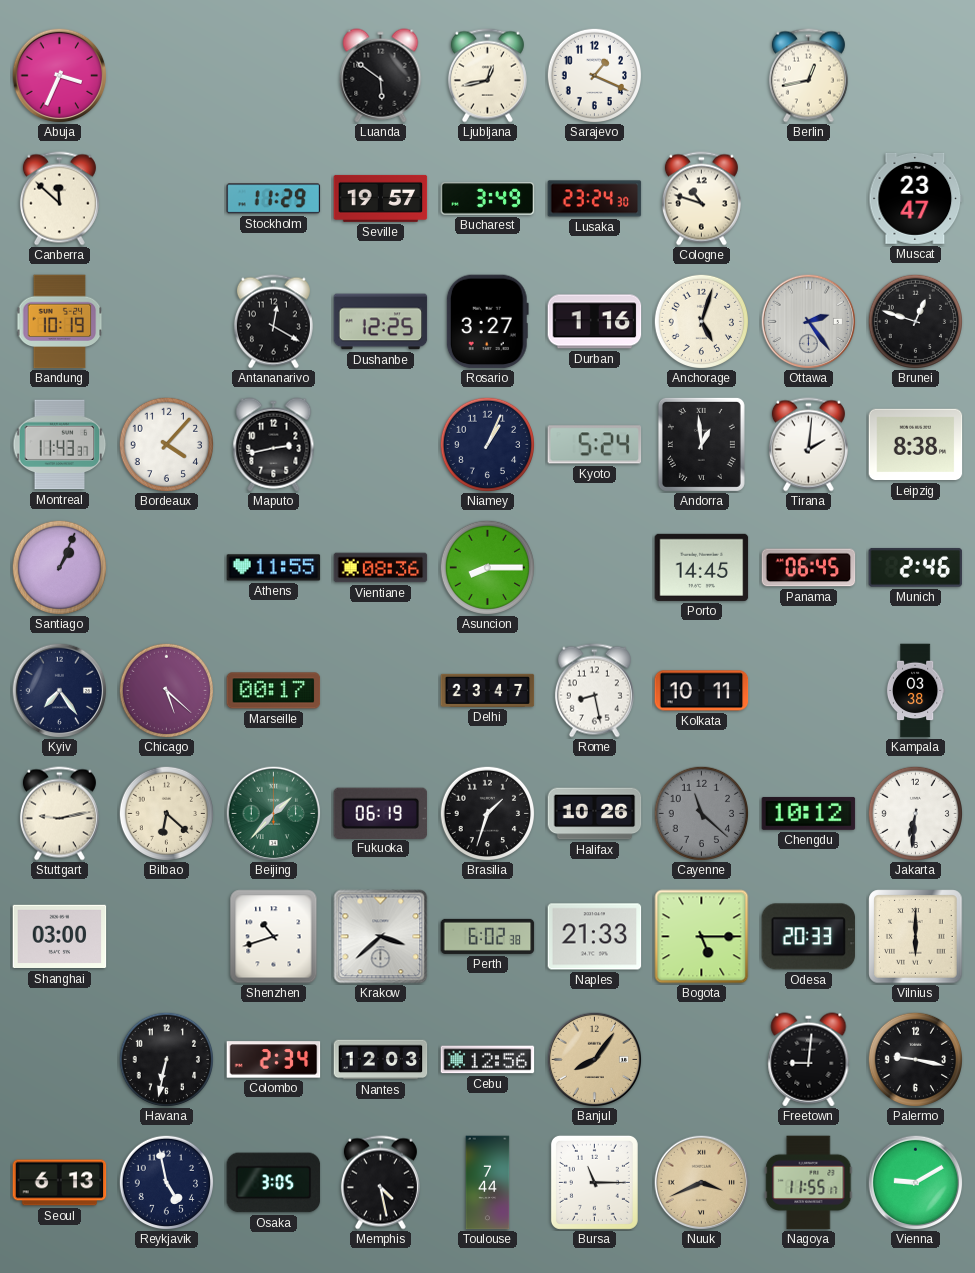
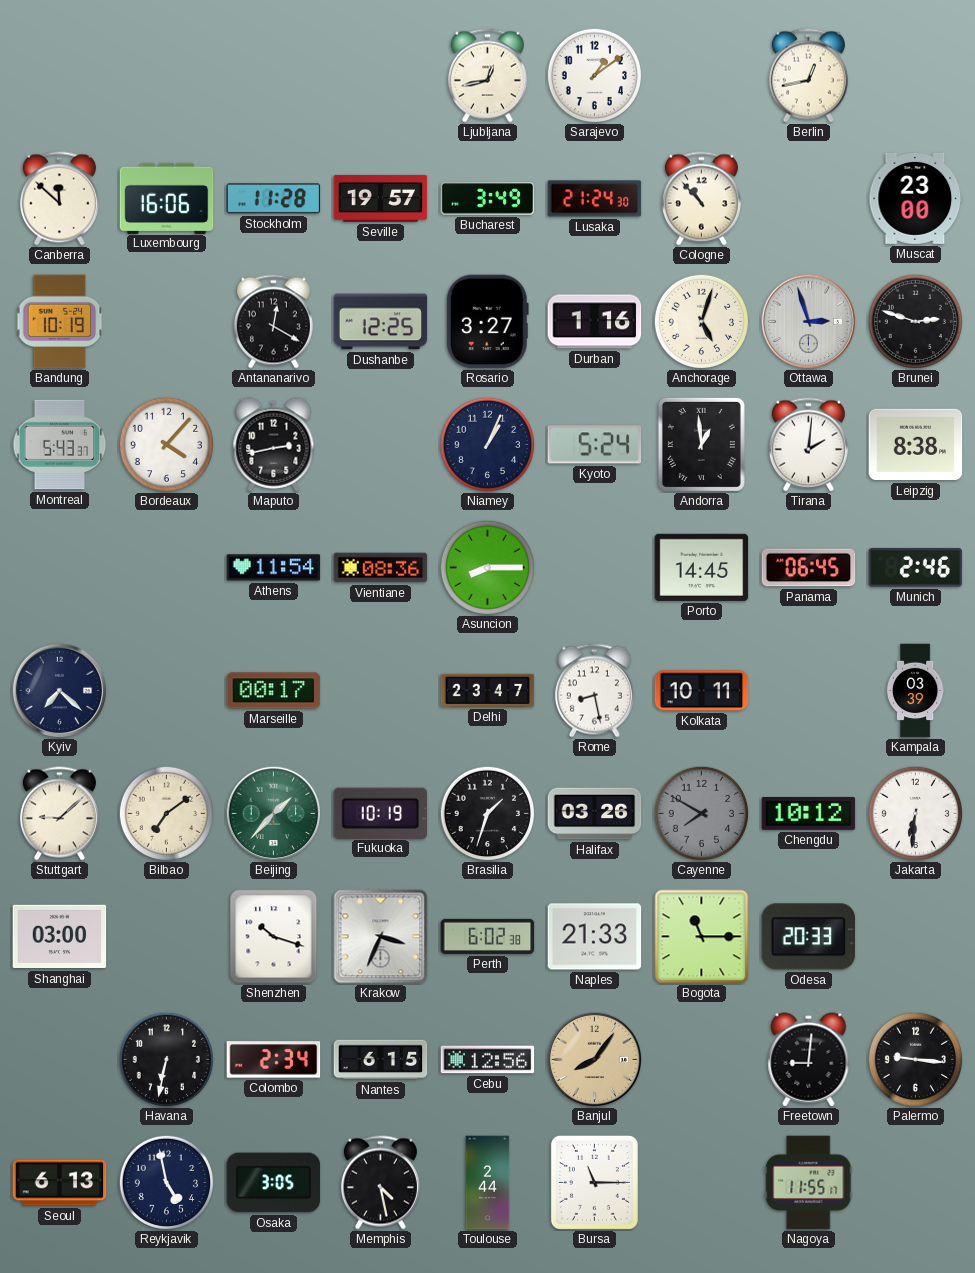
Abuja: 3:34 -> none
Luanda: 5:51 -> none
Sarajevo: 1:19 -> 1:09
Luxembourg: none -> 16:06
Stockholm: 11:29 -> 11:28
Lusaka: 23:24 -> 21:24
Cologne: 10:48 -> 10:53
Muscat: 23:47 -> 23:00
Ottawa: 2:24 -> 2:57
Brunei: 12:48 -> 2:48
Montreal: 11:43 -> 5:43
Santiago: 1:04 -> none
Athens: 11:55 -> 11:54
Kyiv: 7:24 -> 7:22
Chicago: 5:22 -> none
Kampala: 03:38 -> 03:39
Stuttgart: 9:13 -> 9:08
Bilbao: 6:22 -> 7:09
Fukuoka: 06:19 -> 10:19
Halifax: 10:26 -> 03:26
Cayenne: 11:22 -> 7:50
Shenzhen: 10:42 -> 10:18
Krakow: 3:38 -> 3:34
Bogota: 5:15 -> 11:15
Vilnius: 6:00 -> none
Nantes: 12:03 -> 6:15
Palermo: 9:17 -> 9:16
Toulouse: 7:44 -> 2:44
Nuuk: 3:41 -> none
Vienna: 9:10 -> none
